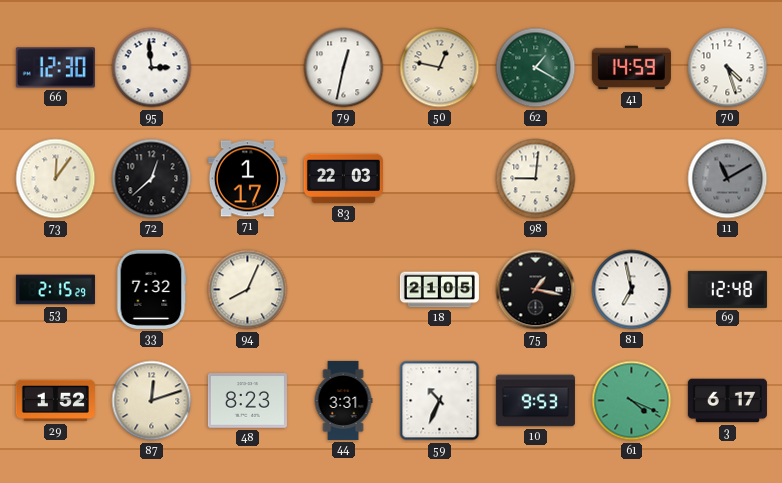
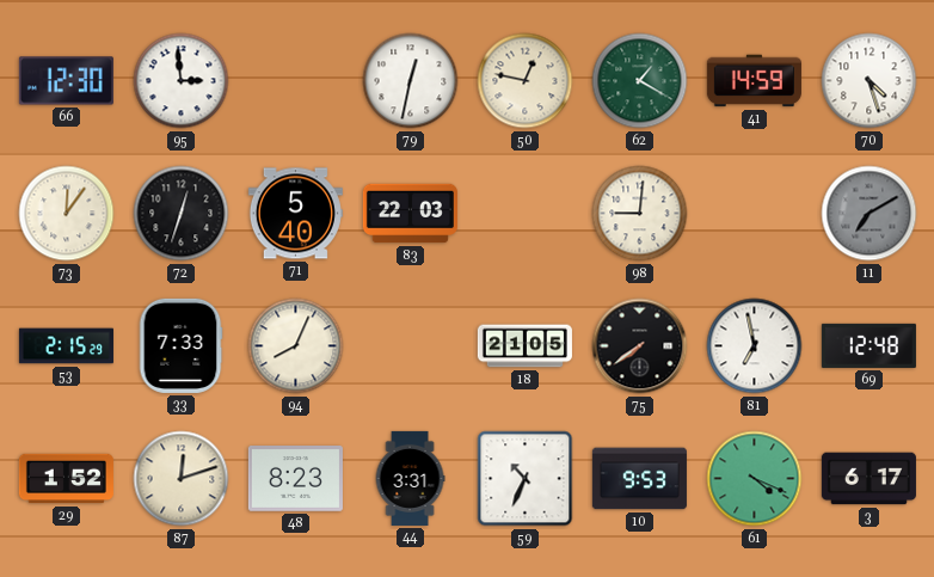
72: 12:38 -> 12:33
71: 1:17 -> 5:40
11: 11:10 -> 7:10
33: 7:32 -> 7:33
75: 1:17 -> 7:39
